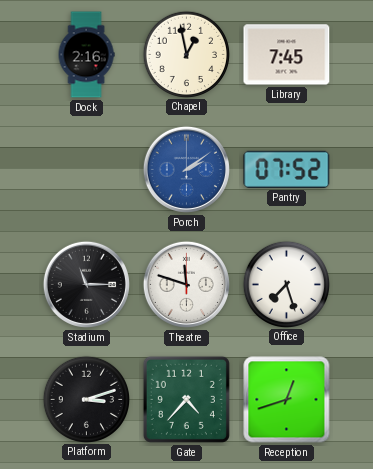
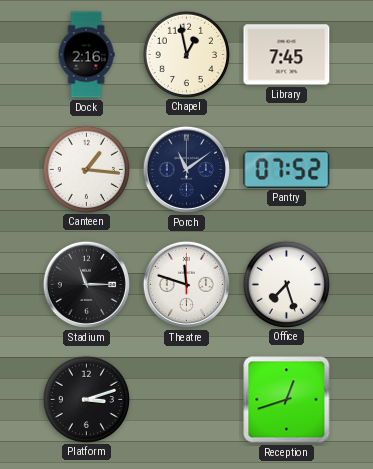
Canteen: none -> 1:16
Porch: 2:09 -> 11:09
Porch dial: blue -> navy
Gate: 4:37 -> none
